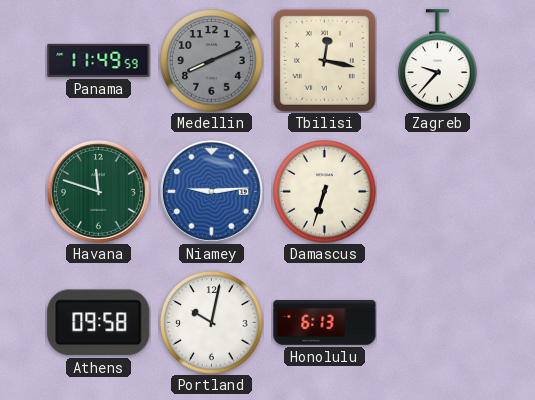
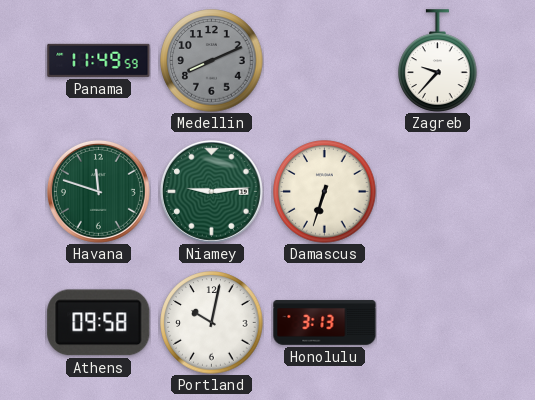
Tbilisi: 12:17 -> none
Niamey dial: blue -> green
Honolulu: 6:13 -> 3:13
